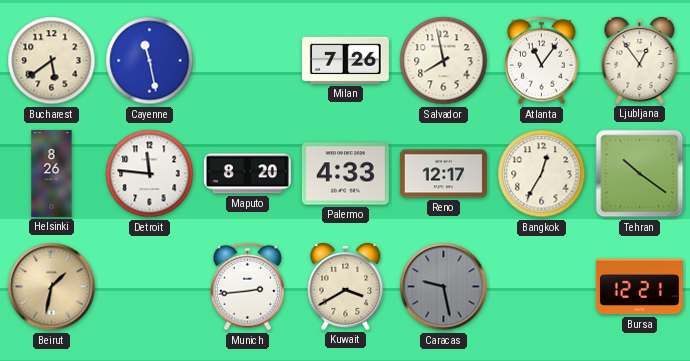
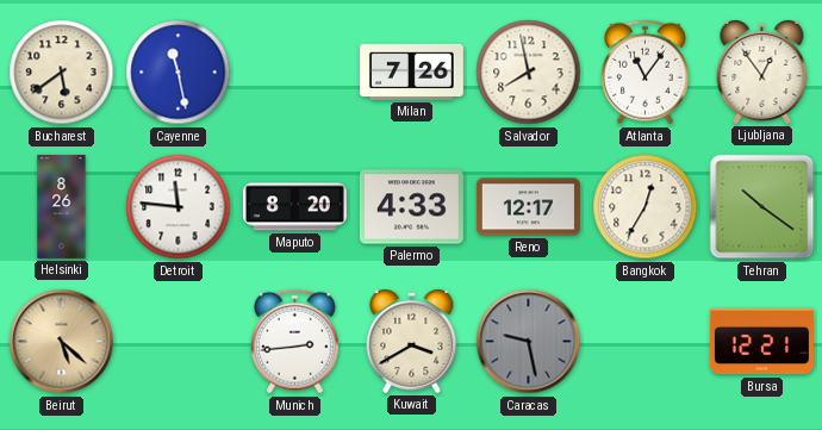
Beirut: 1:32 -> 5:22
